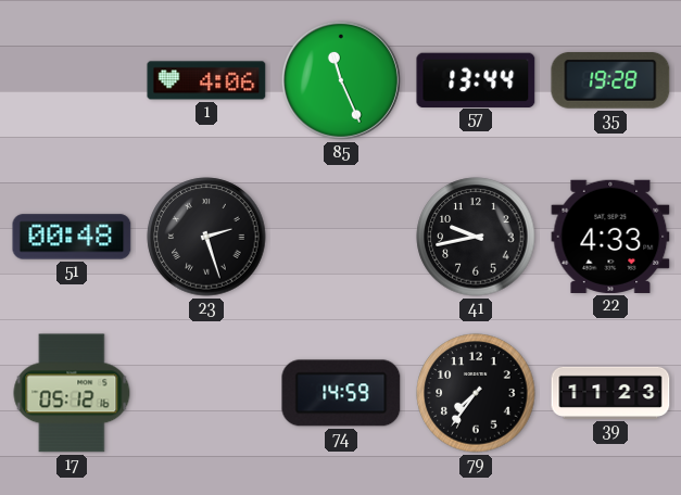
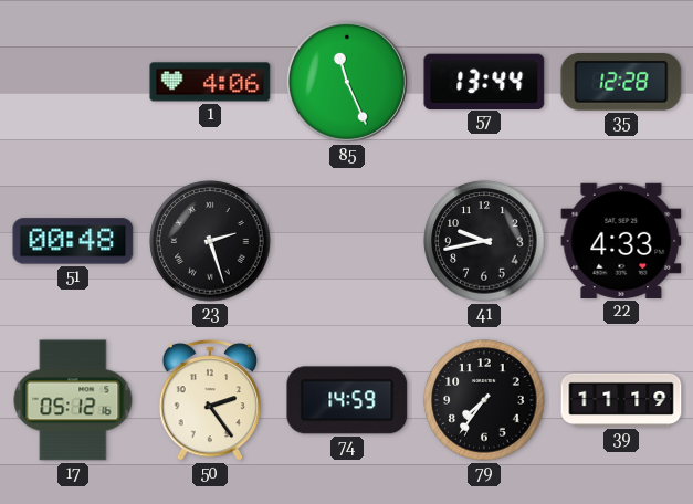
35: 19:28 -> 12:28
50: none -> 2:24
39: 11:23 -> 11:19
